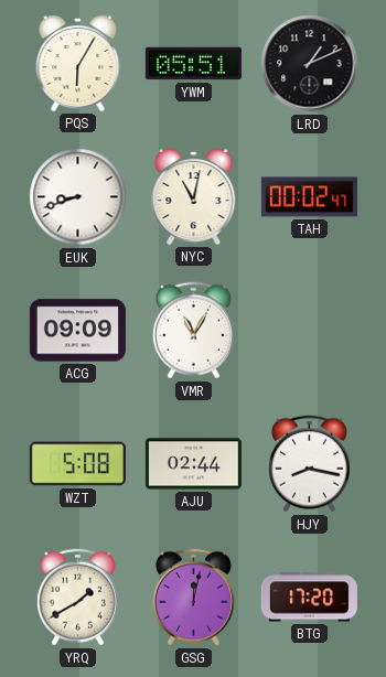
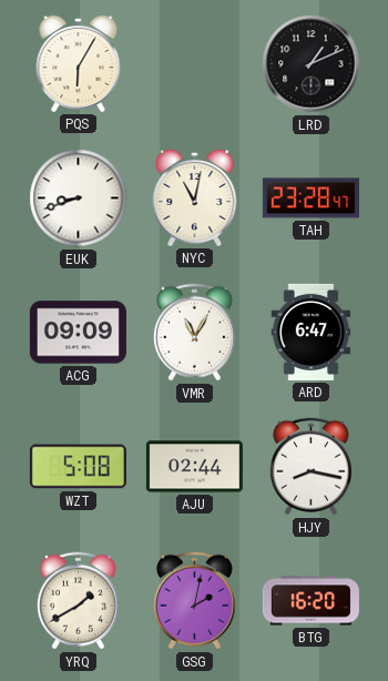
YWM: 05:51 -> none
TAH: 00:02 -> 23:28
ARD: none -> 6:47
GSG: 12:02 -> 2:02
BTG: 17:20 -> 16:20
